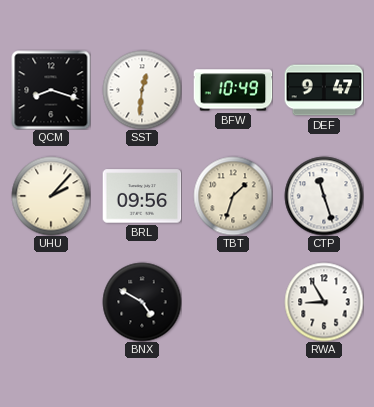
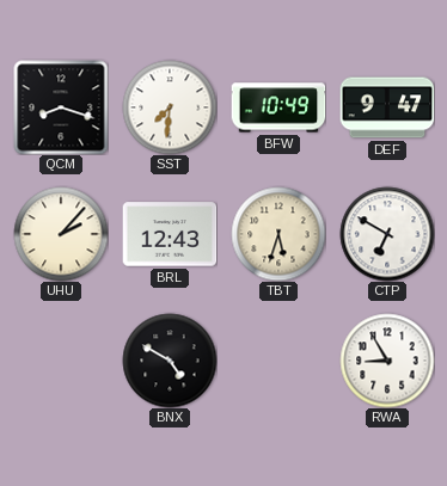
SST: 12:31 -> 7:31
BRL: 09:56 -> 12:43
TBT: 1:33 -> 5:33
CTP: 11:27 -> 6:50
